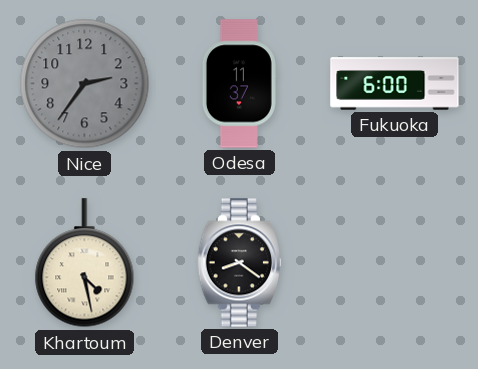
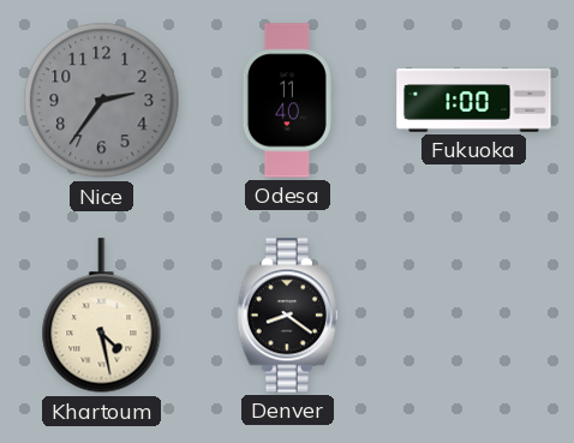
Odesa: 11:37 -> 11:40
Fukuoka: 6:00 -> 1:00
